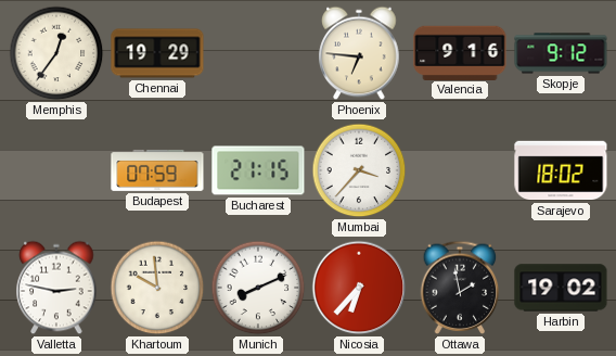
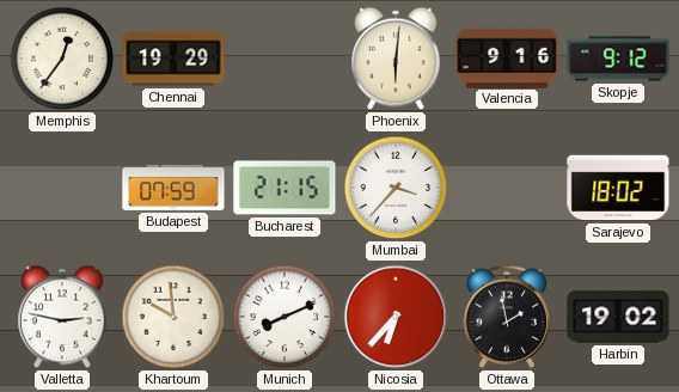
Phoenix: 6:46 -> 6:01
